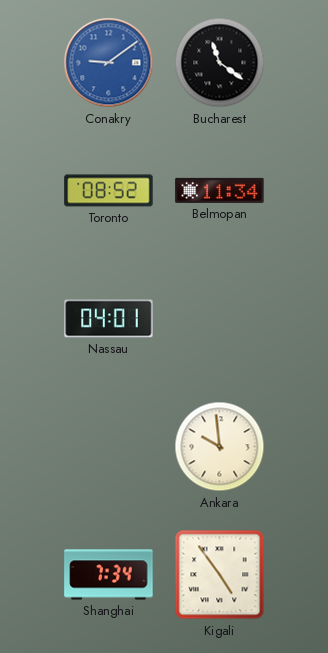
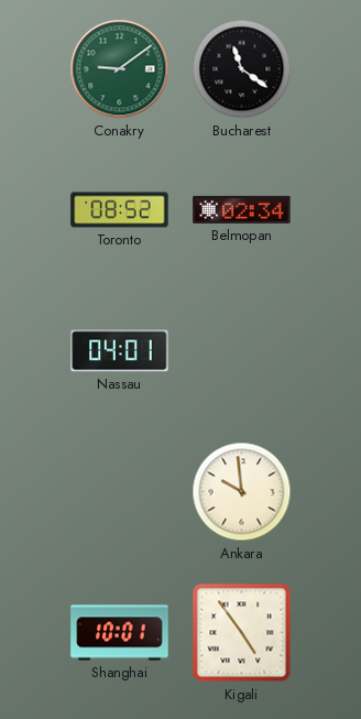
Conakry dial: blue -> green
Belmopan: 11:34 -> 02:34
Shanghai: 7:34 -> 10:01
